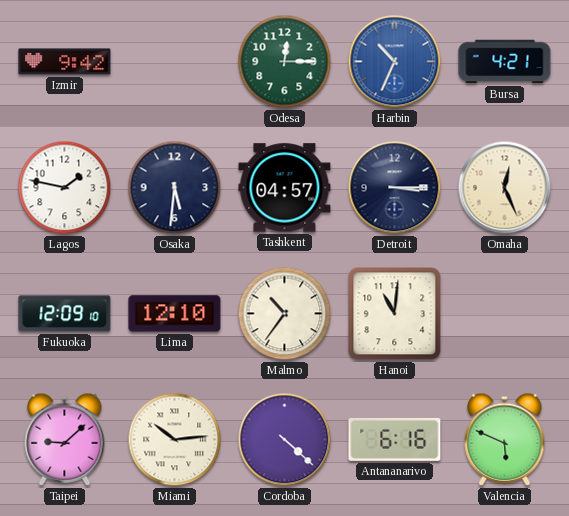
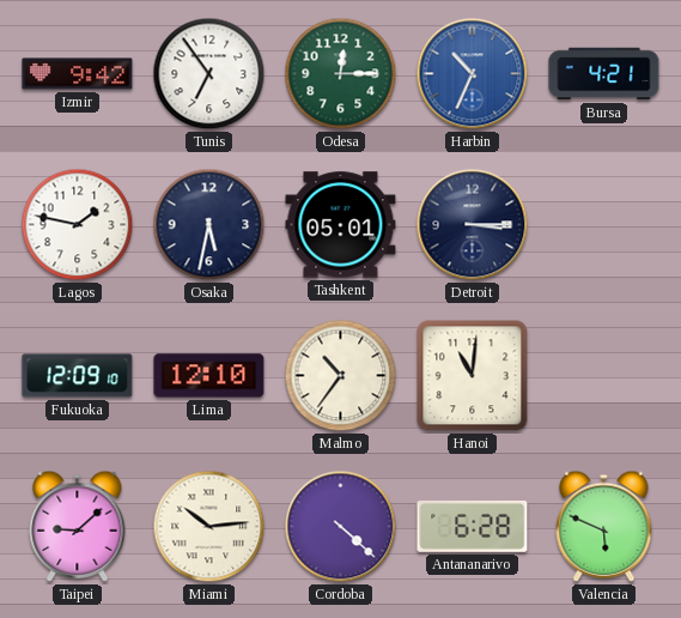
Tunis: none -> 6:54
Osaka: 5:31 -> 5:32
Tashkent: 04:57 -> 05:01
Omaha: 12:26 -> none
Antananarivo: 6:16 -> 6:28
